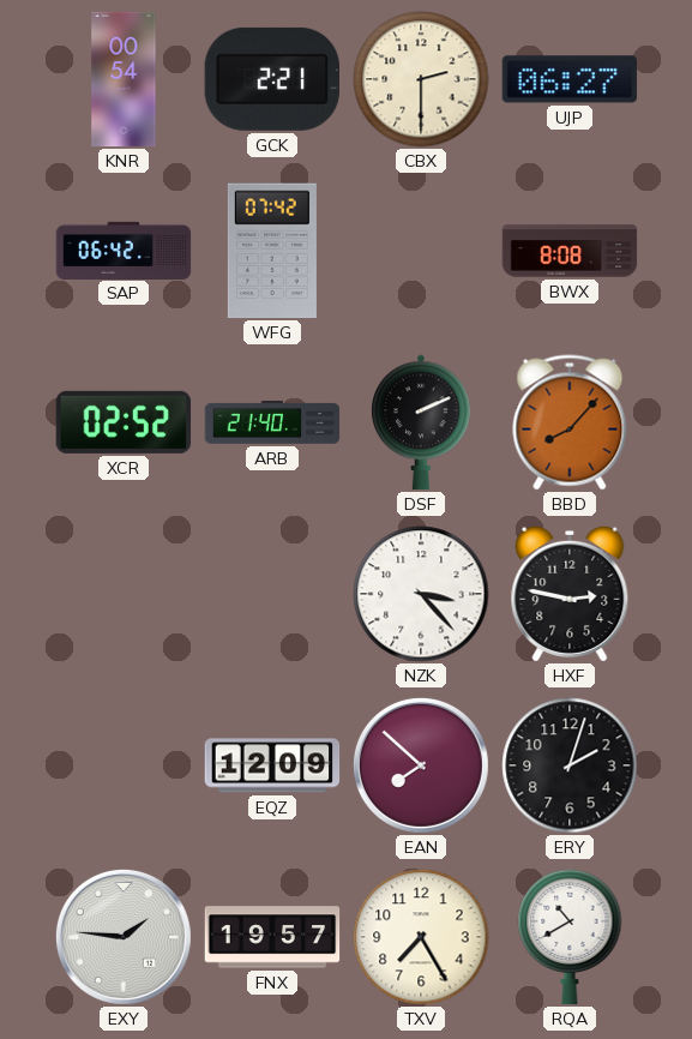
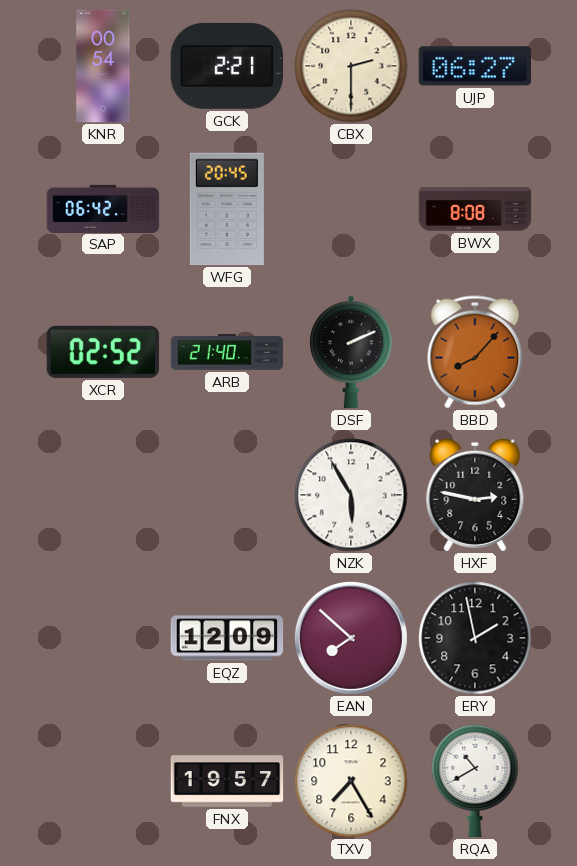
WFG: 07:42 -> 20:45
NZK: 3:23 -> 5:55
ERY: 2:03 -> 1:58
EXY: 1:46 -> none
